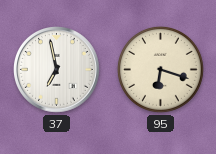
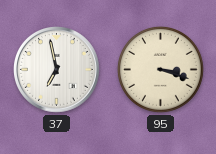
95: 6:18 -> 3:18
